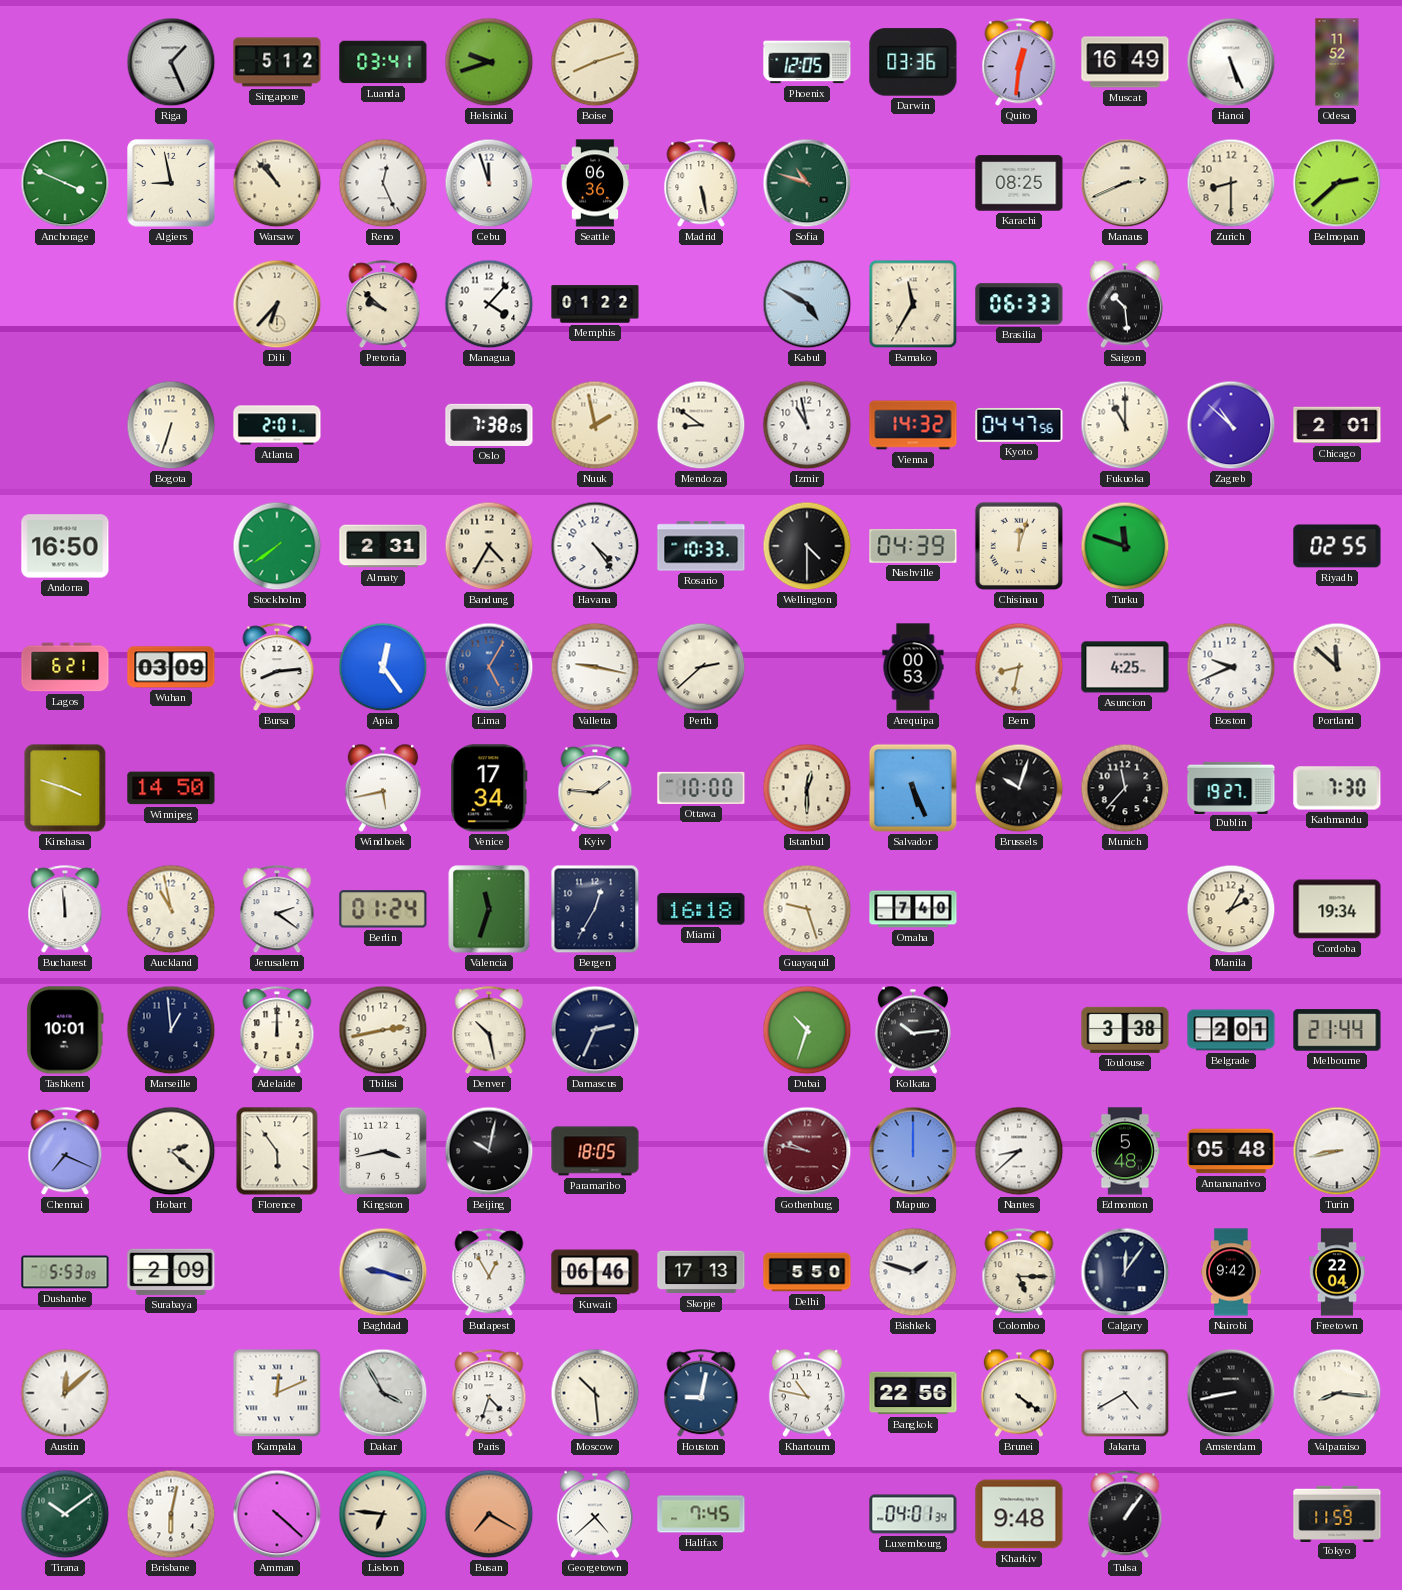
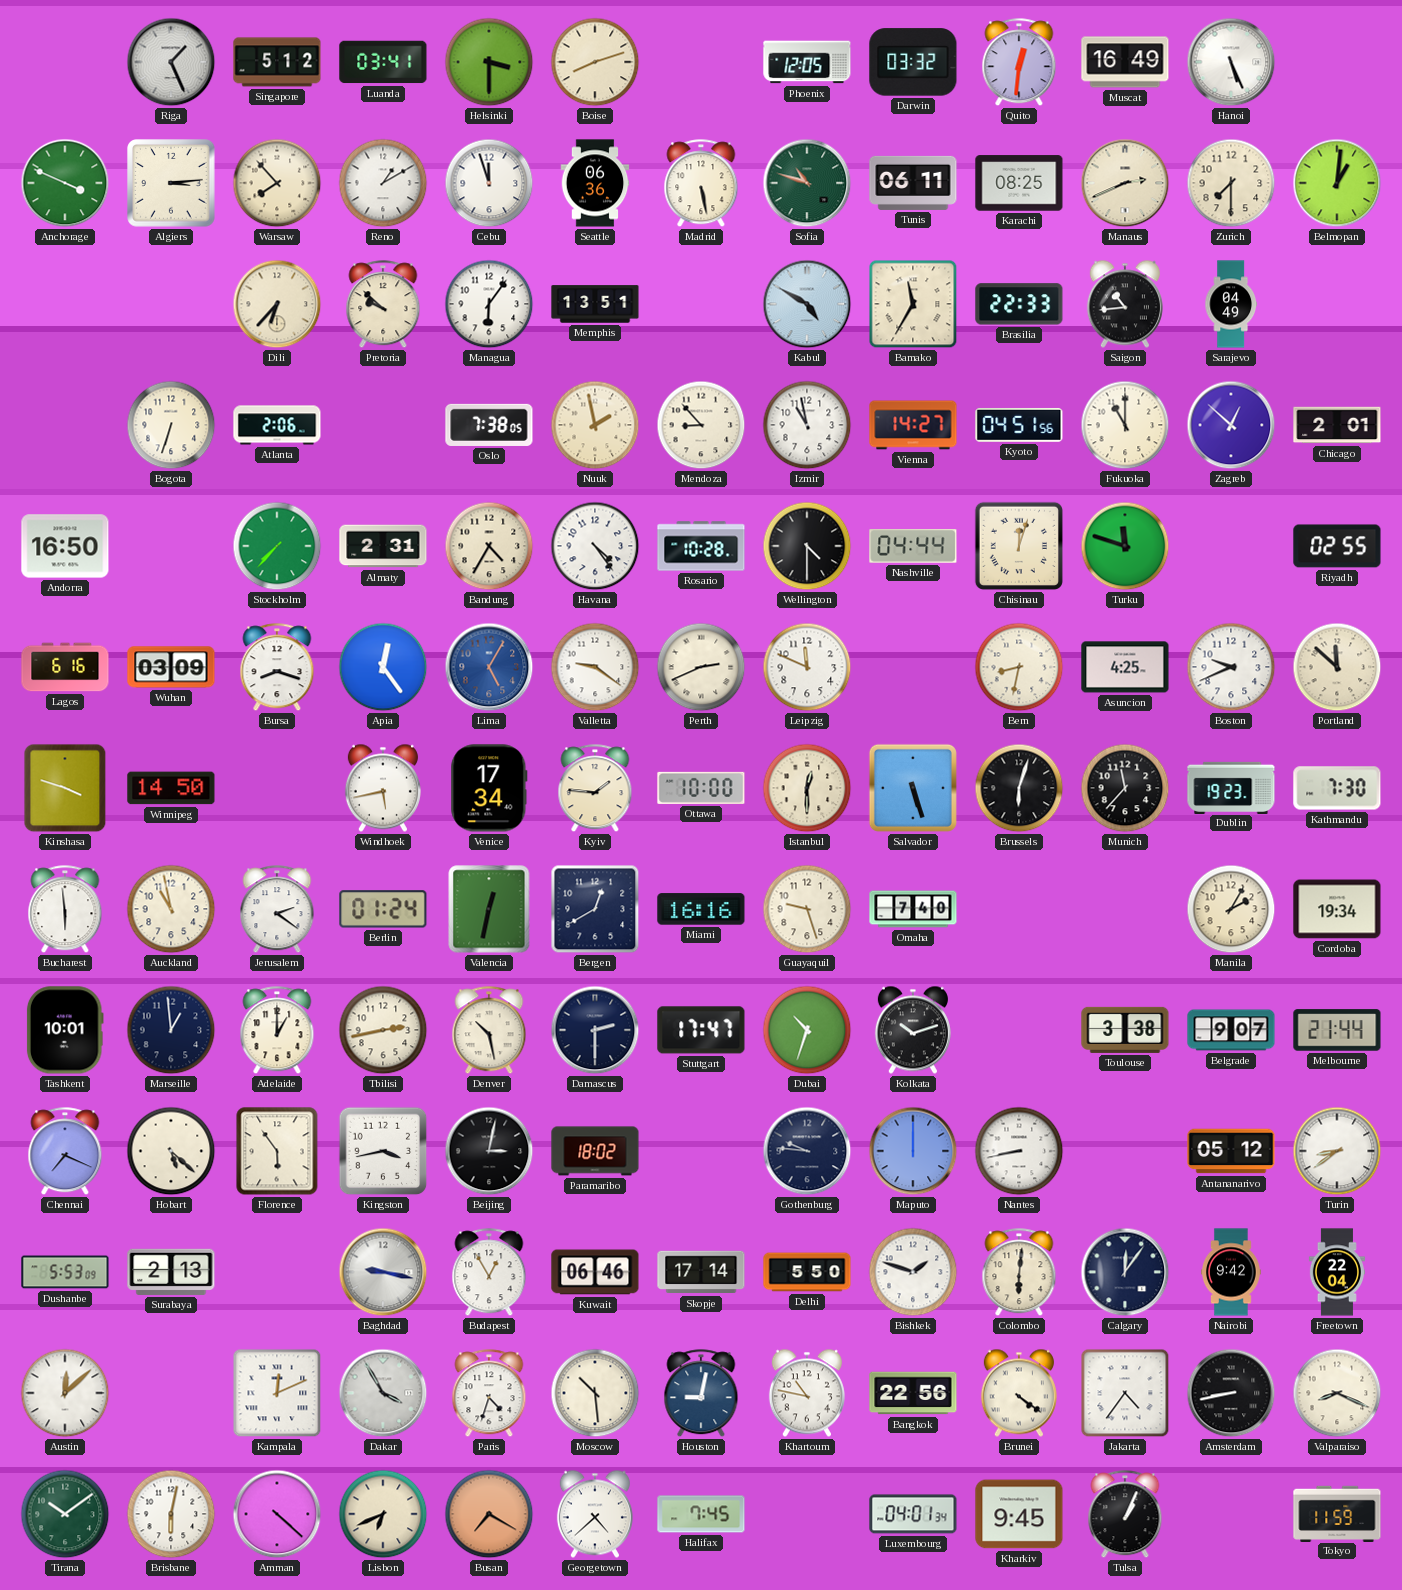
Helsinki: 9:42 -> 3:30
Darwin: 03:36 -> 03:32
Odesa: 11:52 -> none
Algiers: 8:58 -> 3:14
Warsaw: 10:53 -> 7:53
Reno: 12:26 -> 1:10
Tunis: none -> 06:11
Zurich: 8:30 -> 7:30
Belmopan: 2:38 -> 1:01
Managua: 4:07 -> 6:06
Memphis: 01:22 -> 13:51
Brasilia: 06:33 -> 22:33
Saigon: 10:29 -> 10:44
Sarajevo: none -> 04:49
Atlanta: 2:01 -> 2:06
Mendoza: 8:51 -> 8:53
Vienna: 14:32 -> 14:27
Kyoto: 04:47 -> 04:51
Zagreb: 10:52 -> 12:52
Stockholm: 7:39 -> 7:37
Rosario: 10:33 -> 10:28
Nashville: 04:39 -> 04:44
Lagos: 6:21 -> 6:16
Bursa: 8:14 -> 8:18
Valletta: 9:17 -> 9:21
Perth: 2:38 -> 2:41
Leipzig: none -> 11:49
Arequipa: 00:53 -> none
Salvador: 5:26 -> 5:27
Brussels: 10:03 -> 6:03
Dublin: 19:27 -> 19:23
Bucharest: 11:59 -> 5:59
Valencia: 11:33 -> 12:32
Bergen: 12:35 -> 12:40
Miami: 16:18 -> 16:16
Adelaide: 12:00 -> 1:00
Damascus: 2:34 -> 2:30
Stuttgart: none -> 17:47
Kolkata: 10:14 -> 10:12
Belgrade: 2:01 -> 9:07
Hobart: 2:22 -> 5:22
Beijing: 10:02 -> 3:02
Paramaribo: 18:05 -> 18:02
Gothenburg: 9:47 -> 9:46
Gothenburg dial: burgundy -> navy
Nantes: 8:38 -> 8:43
Edmonton: 5:48 -> none
Antananarivo: 05:48 -> 05:12
Turin: 8:43 -> 8:39
Surabaya: 2:09 -> 2:13
Baghdad: 9:18 -> 9:17
Skopje: 17:13 -> 17:14
Colombo: 5:15 -> 6:01
Jakarta: 4:40 -> 4:36
Valparaiso: 8:16 -> 8:19
Lisbon: 6:46 -> 6:41
Kharkiv: 9:48 -> 9:45
Tulsa: 1:06 -> 1:04
